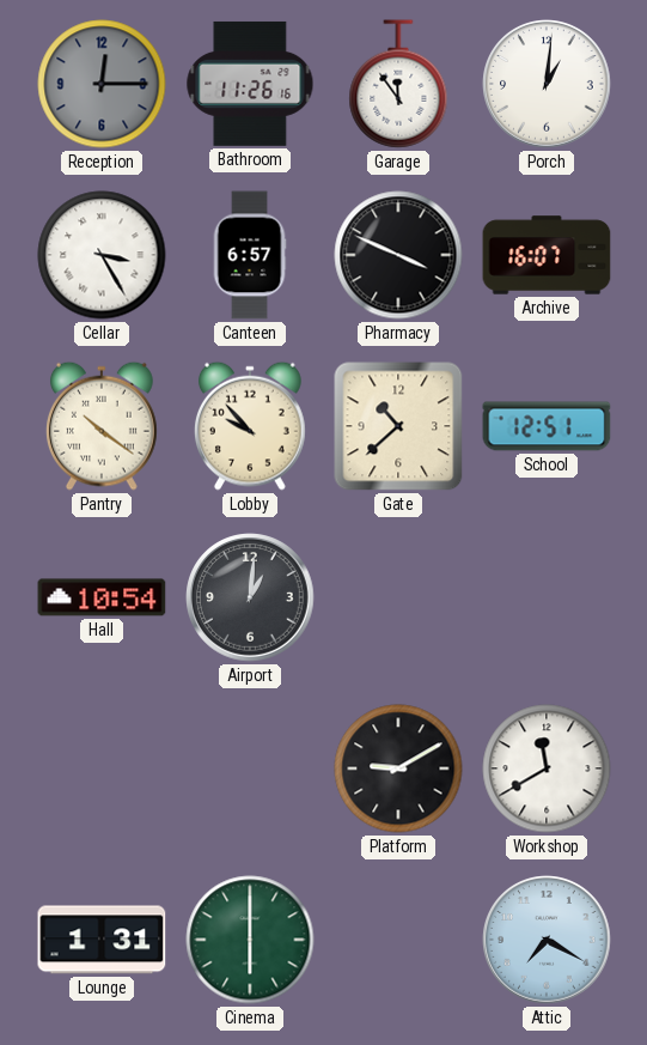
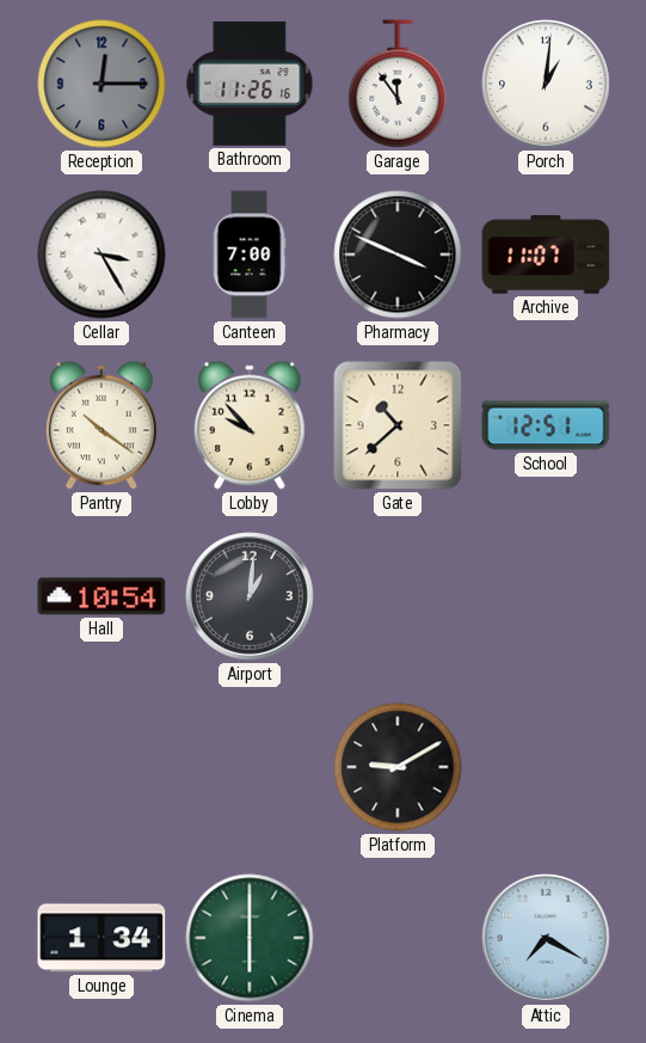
Canteen: 6:57 -> 7:00
Archive: 16:07 -> 11:07
Workshop: 11:40 -> none
Lounge: 1:31 -> 1:34
